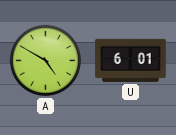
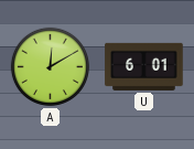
A: 4:50 -> 12:10
